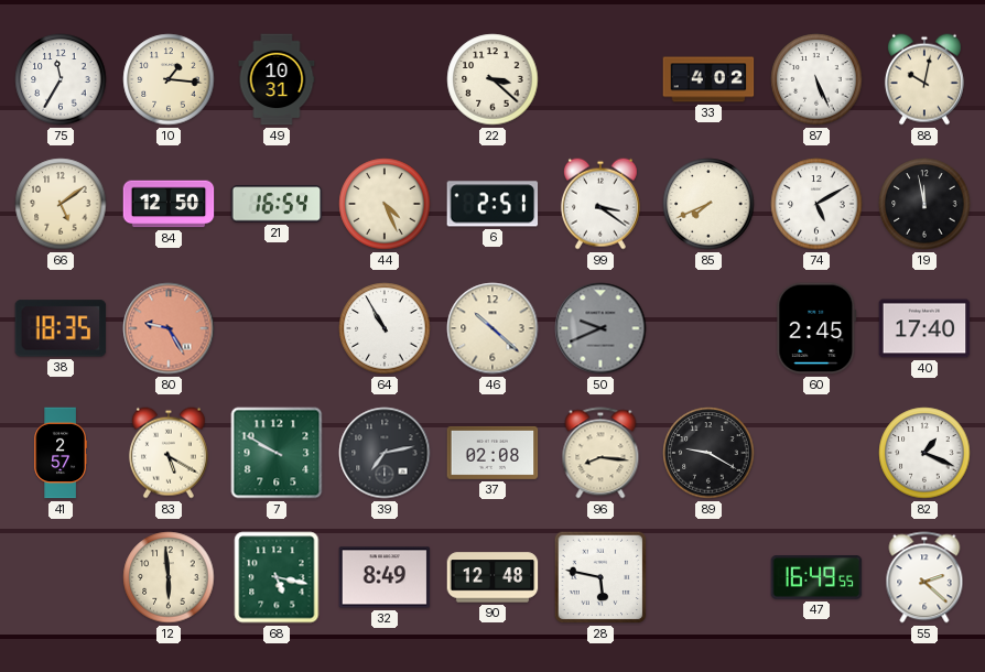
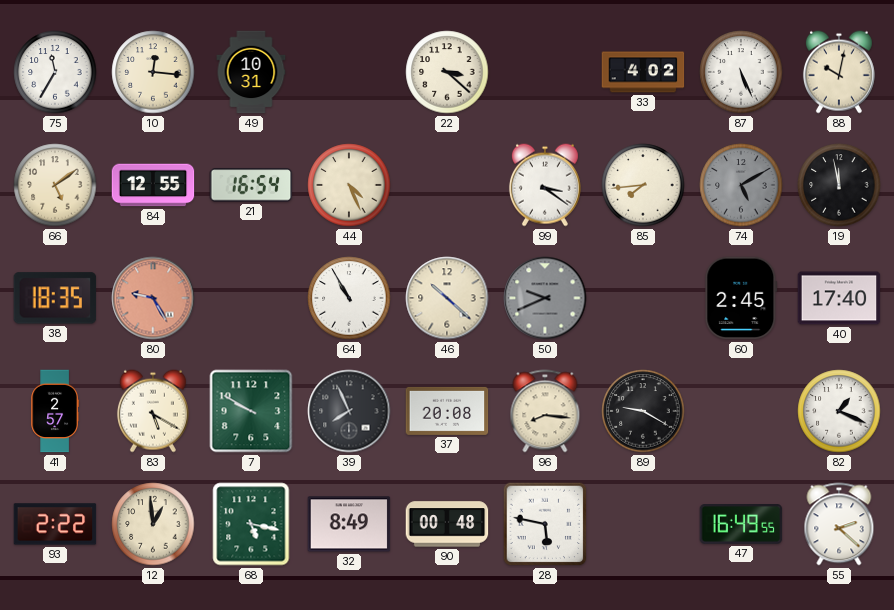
10: 1:16 -> 12:16
84: 12:50 -> 12:55
6: 2:51 -> none
85: 7:41 -> 7:44
74 dial: white -> grey
39: 7:13 -> 7:56
37: 02:08 -> 20:08
93: none -> 2:22
12: 5:59 -> 12:59
90: 12:48 -> 00:48
